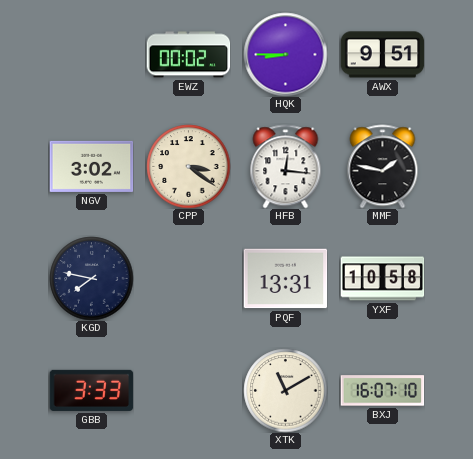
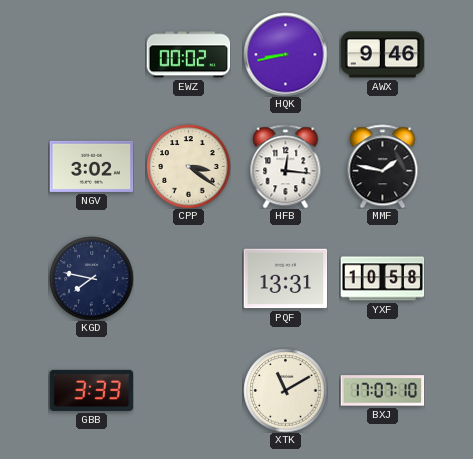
HQK: 8:45 -> 8:43
AWX: 9:51 -> 9:46
BXJ: 16:07 -> 17:07
